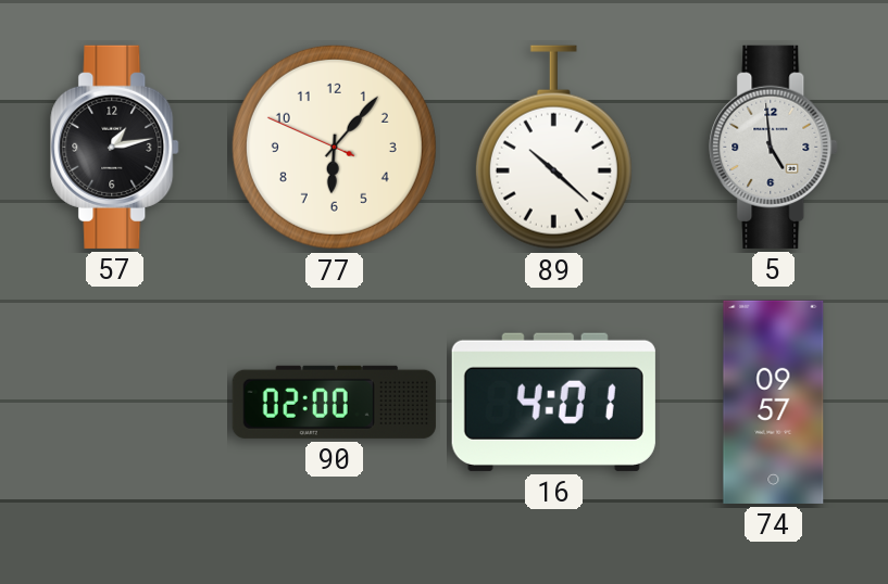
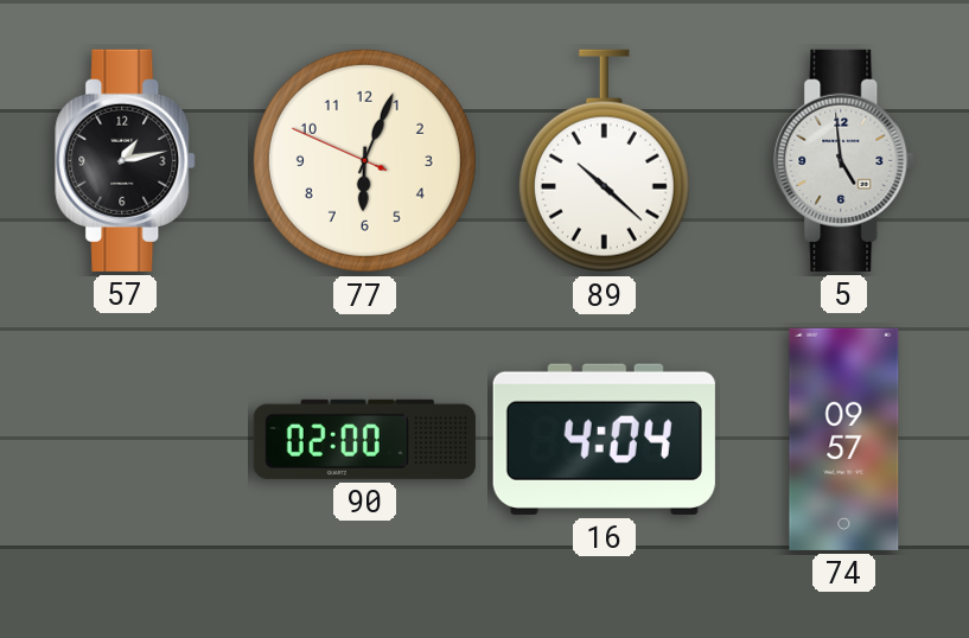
77: 6:06 -> 6:03
16: 4:01 -> 4:04
